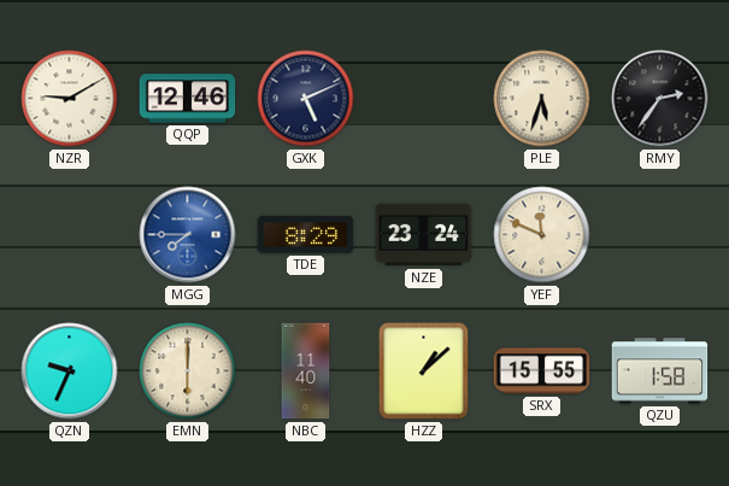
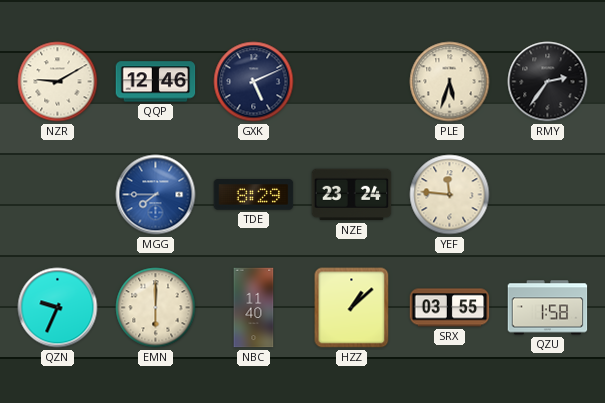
YEF: 11:49 -> 11:46
SRX: 15:55 -> 03:55
